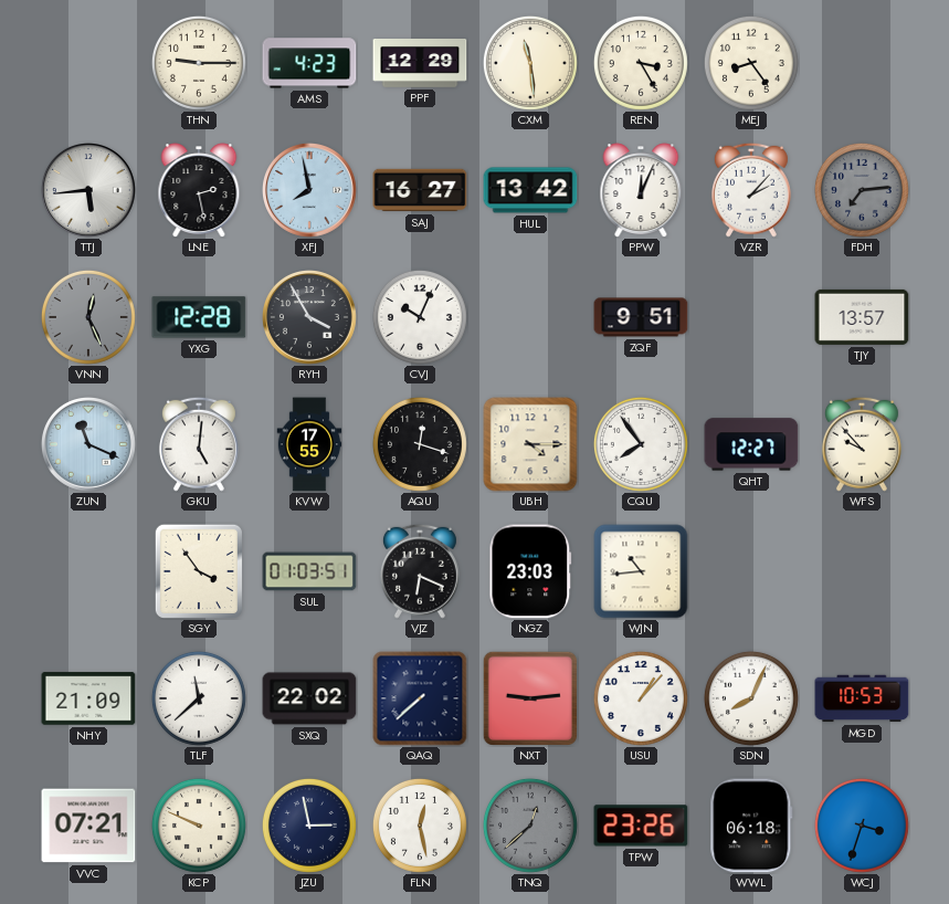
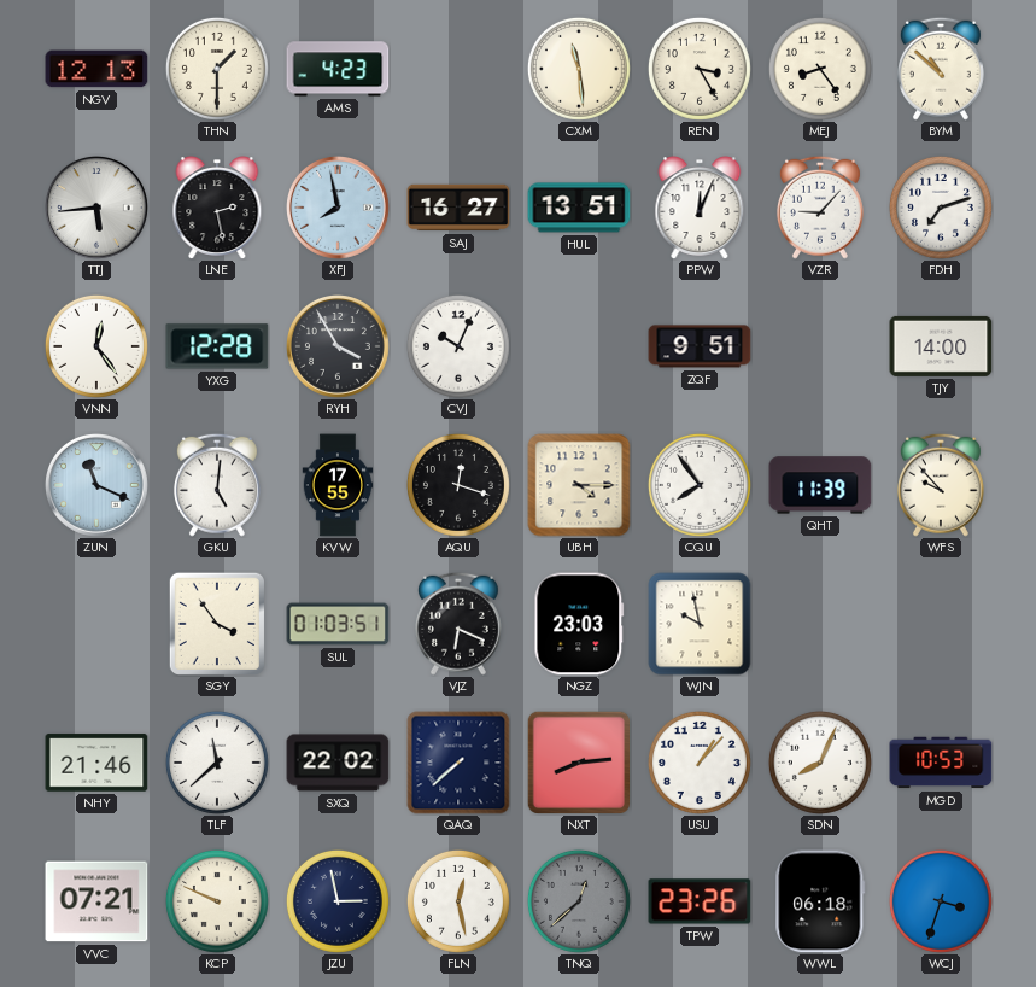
NGV: none -> 12:13
THN: 9:15 -> 1:30
PPF: 12:29 -> none
BYM: none -> 10:52
HUL: 13:42 -> 13:51
VZR: 2:07 -> 9:07
FDH: 7:14 -> 7:12
FDH dial: grey -> white
VNN: 12:26 -> 12:24
VNN dial: grey -> white
TJY: 13:57 -> 14:00
QHT: 12:27 -> 11:39
WJN: 10:44 -> 9:58
NHY: 21:09 -> 21:46
NXT: 9:14 -> 8:14
